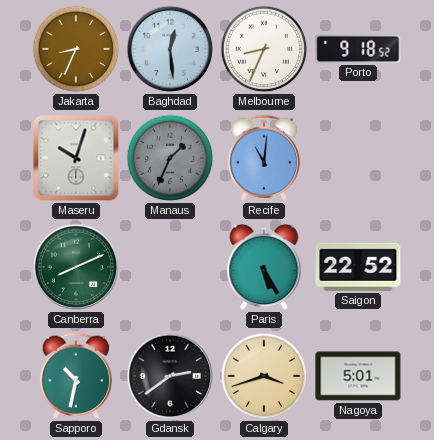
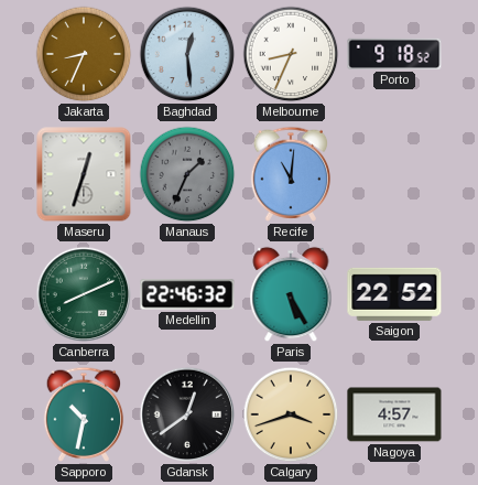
Maseru: 10:03 -> 12:33
Medellin: none -> 22:46
Gdansk: 2:39 -> 12:39
Nagoya: 5:01 -> 4:57
